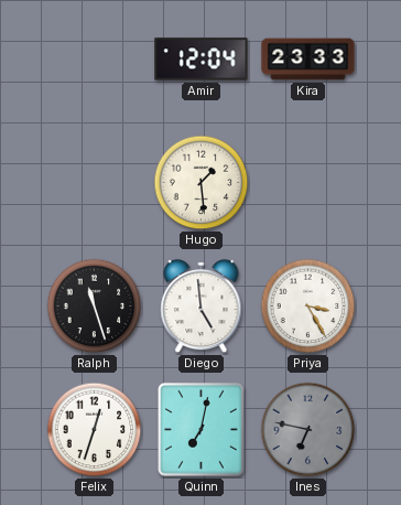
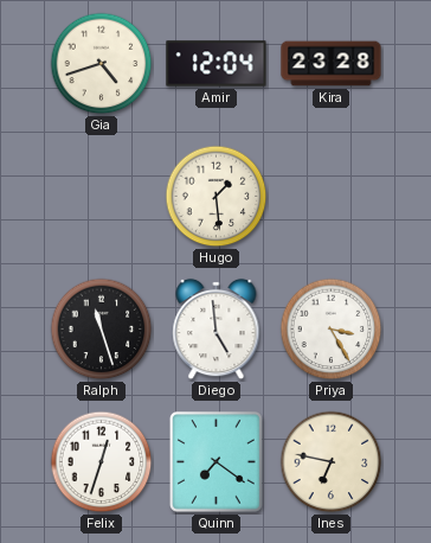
Gia: none -> 4:42
Kira: 23:33 -> 23:28
Quinn: 7:02 -> 7:21
Ines dial: grey -> cream
